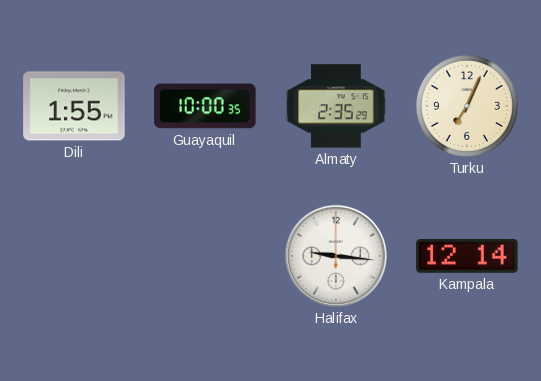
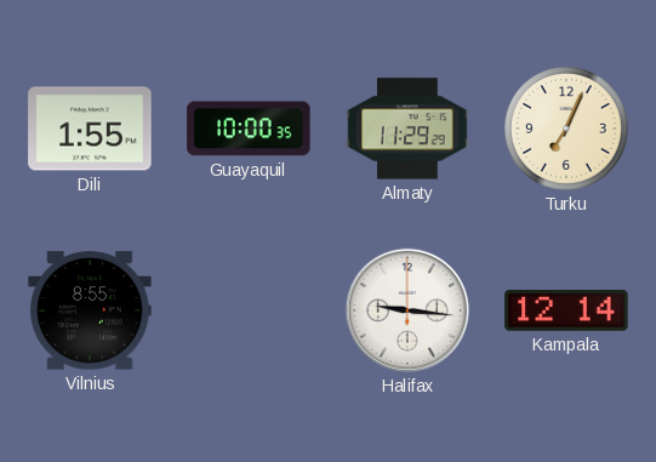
Almaty: 2:35 -> 11:29
Vilnius: none -> 8:55
